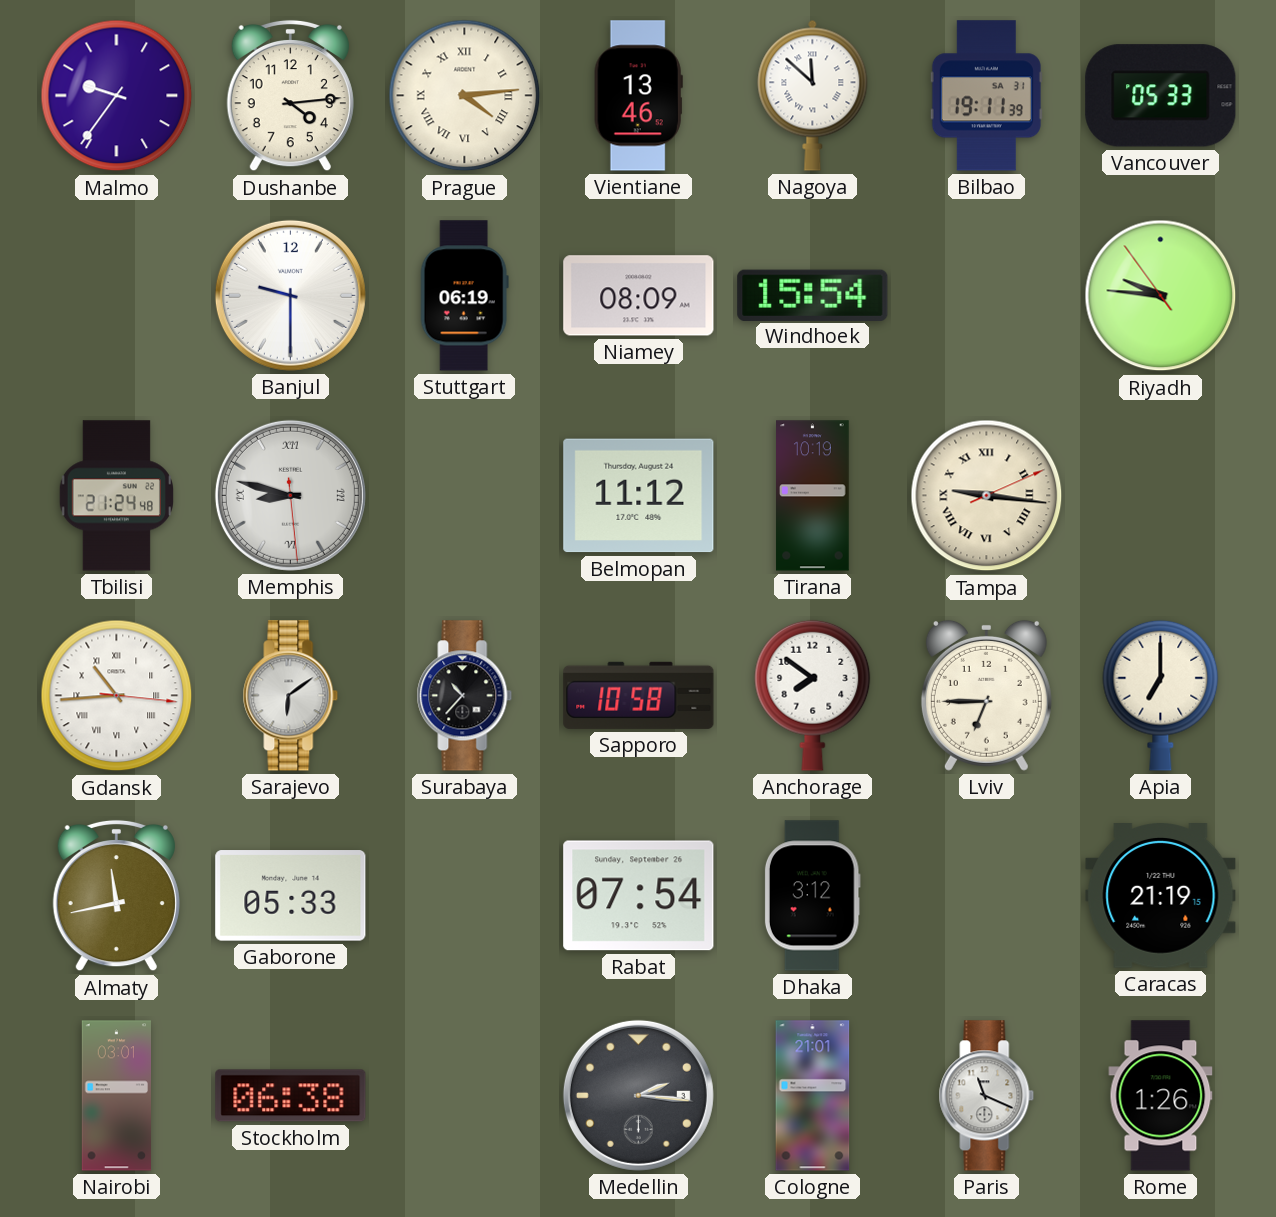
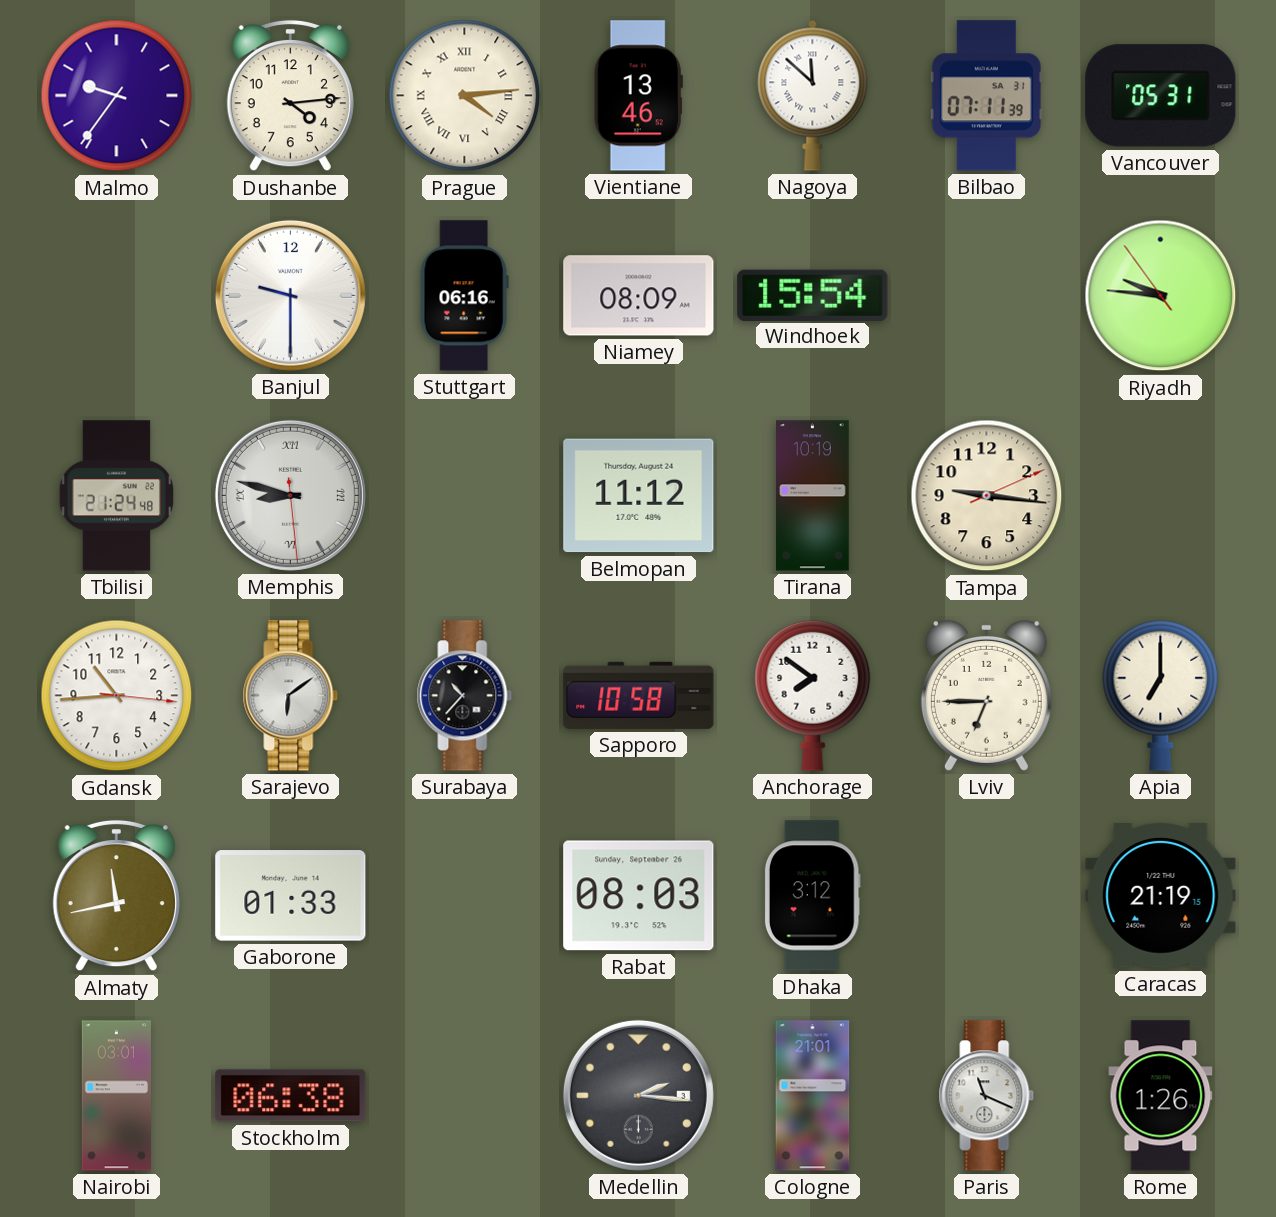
Bilbao: 19:11 -> 07:11
Vancouver: 05:33 -> 05:31
Stuttgart: 06:19 -> 06:16
Tampa numerals: Roman -> Arabic
Gdansk numerals: Roman -> Arabic
Gaborone: 05:33 -> 01:33
Rabat: 07:54 -> 08:03
